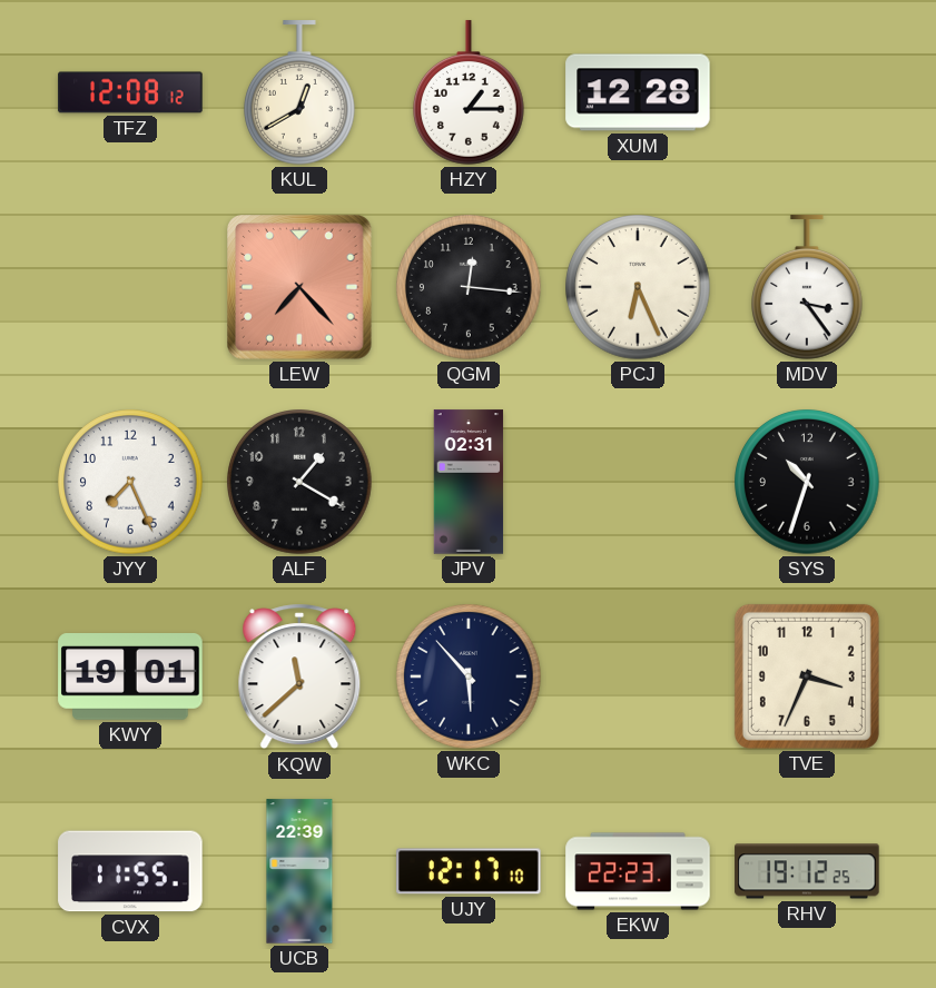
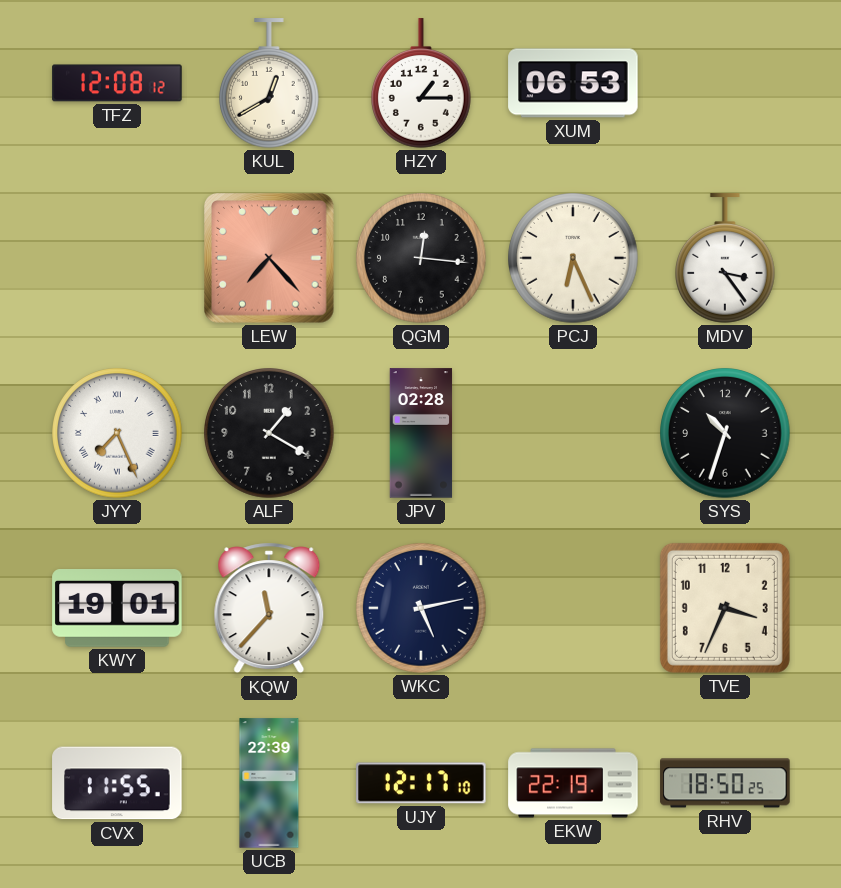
XUM: 12:28 -> 06:53
JYY numerals: Arabic -> Roman
JPV: 02:31 -> 02:28
KQW: 11:38 -> 11:37
WKC: 5:53 -> 5:13
EKW: 22:23 -> 22:19
RHV: 19:12 -> 18:50
